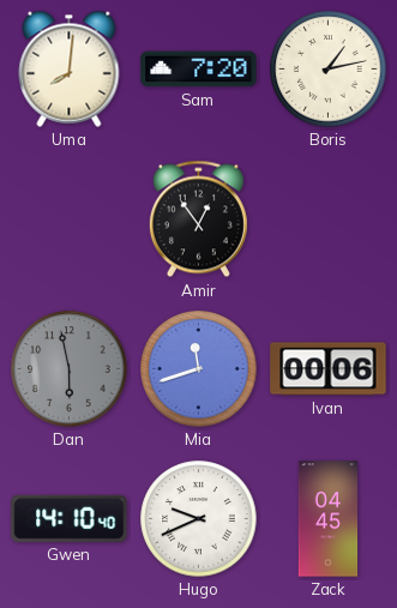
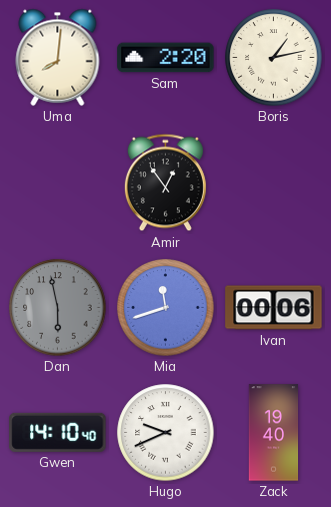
Sam: 7:20 -> 2:20
Zack: 04:45 -> 19:40
